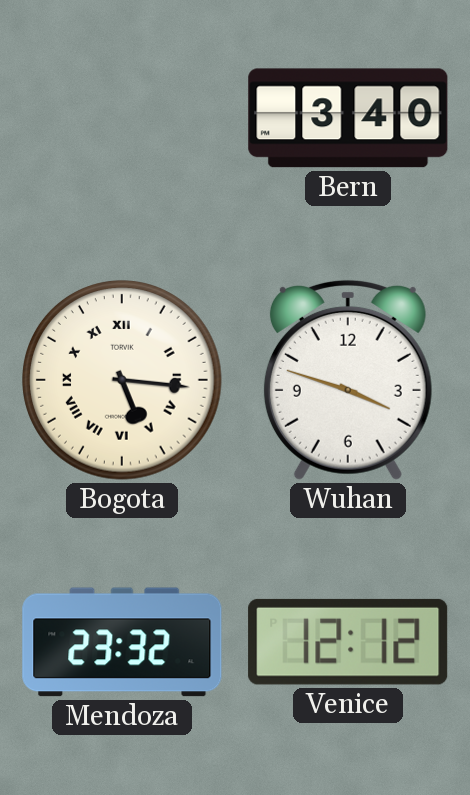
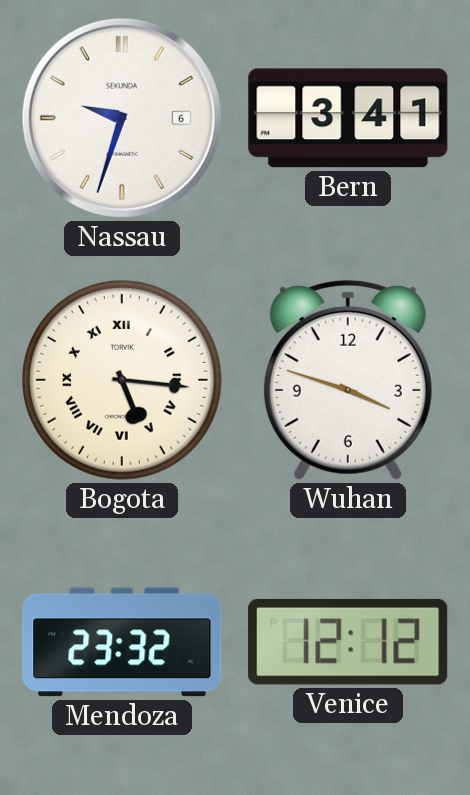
Nassau: none -> 9:33
Bern: 3:40 -> 3:41
